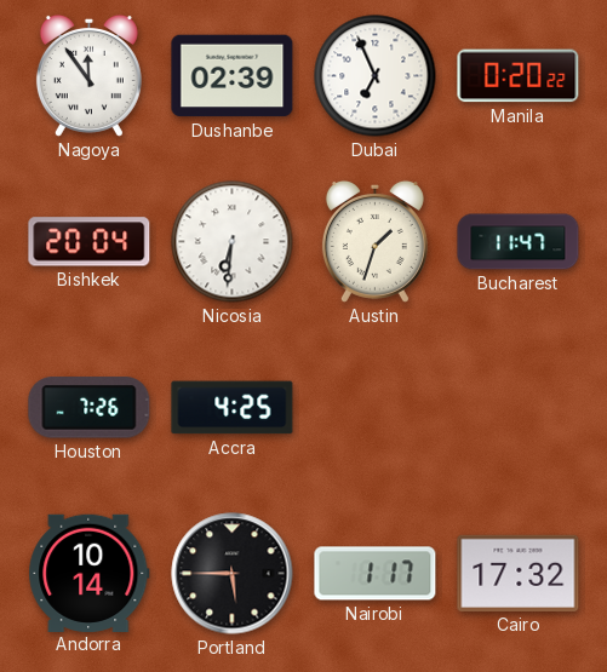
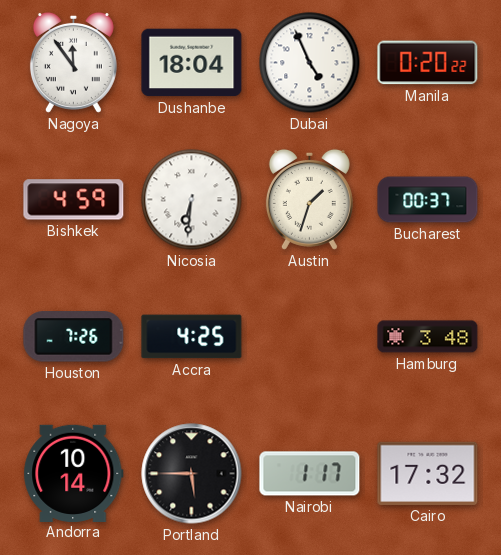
Dushanbe: 02:39 -> 18:04
Dubai: 6:56 -> 4:56
Bishkek: 20:04 -> 4:59
Bucharest: 11:47 -> 00:37
Hamburg: none -> 3:48
